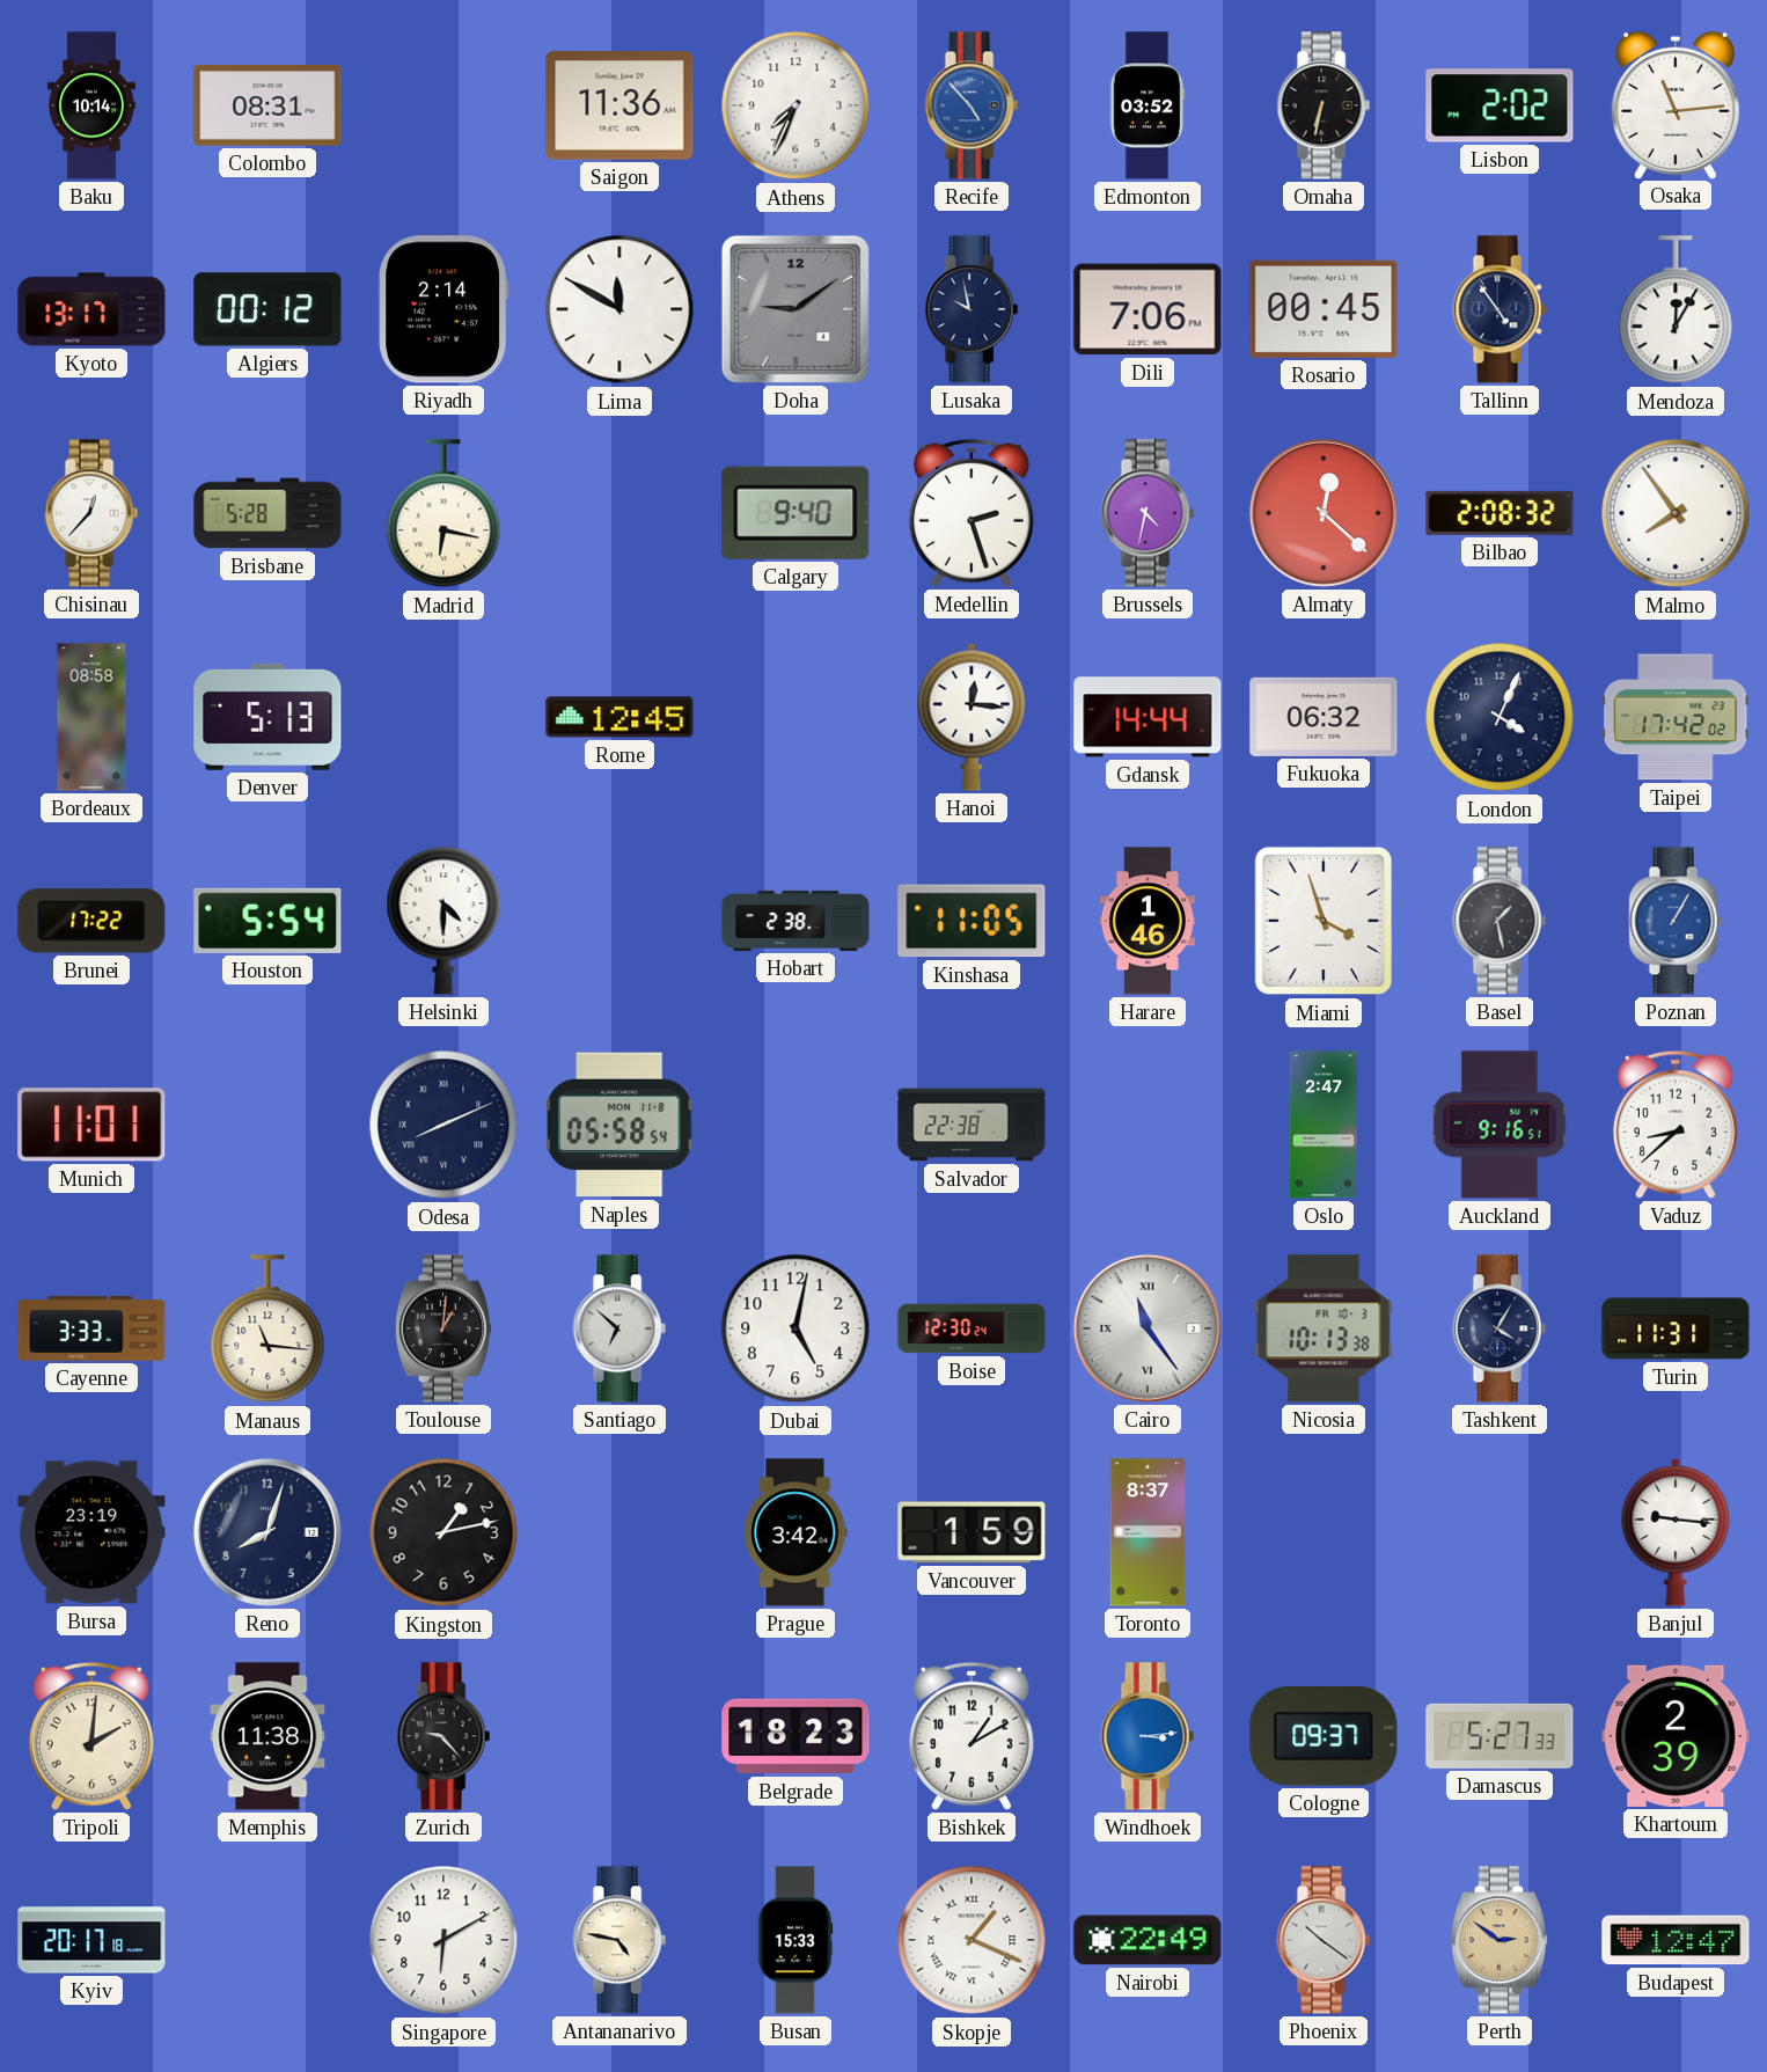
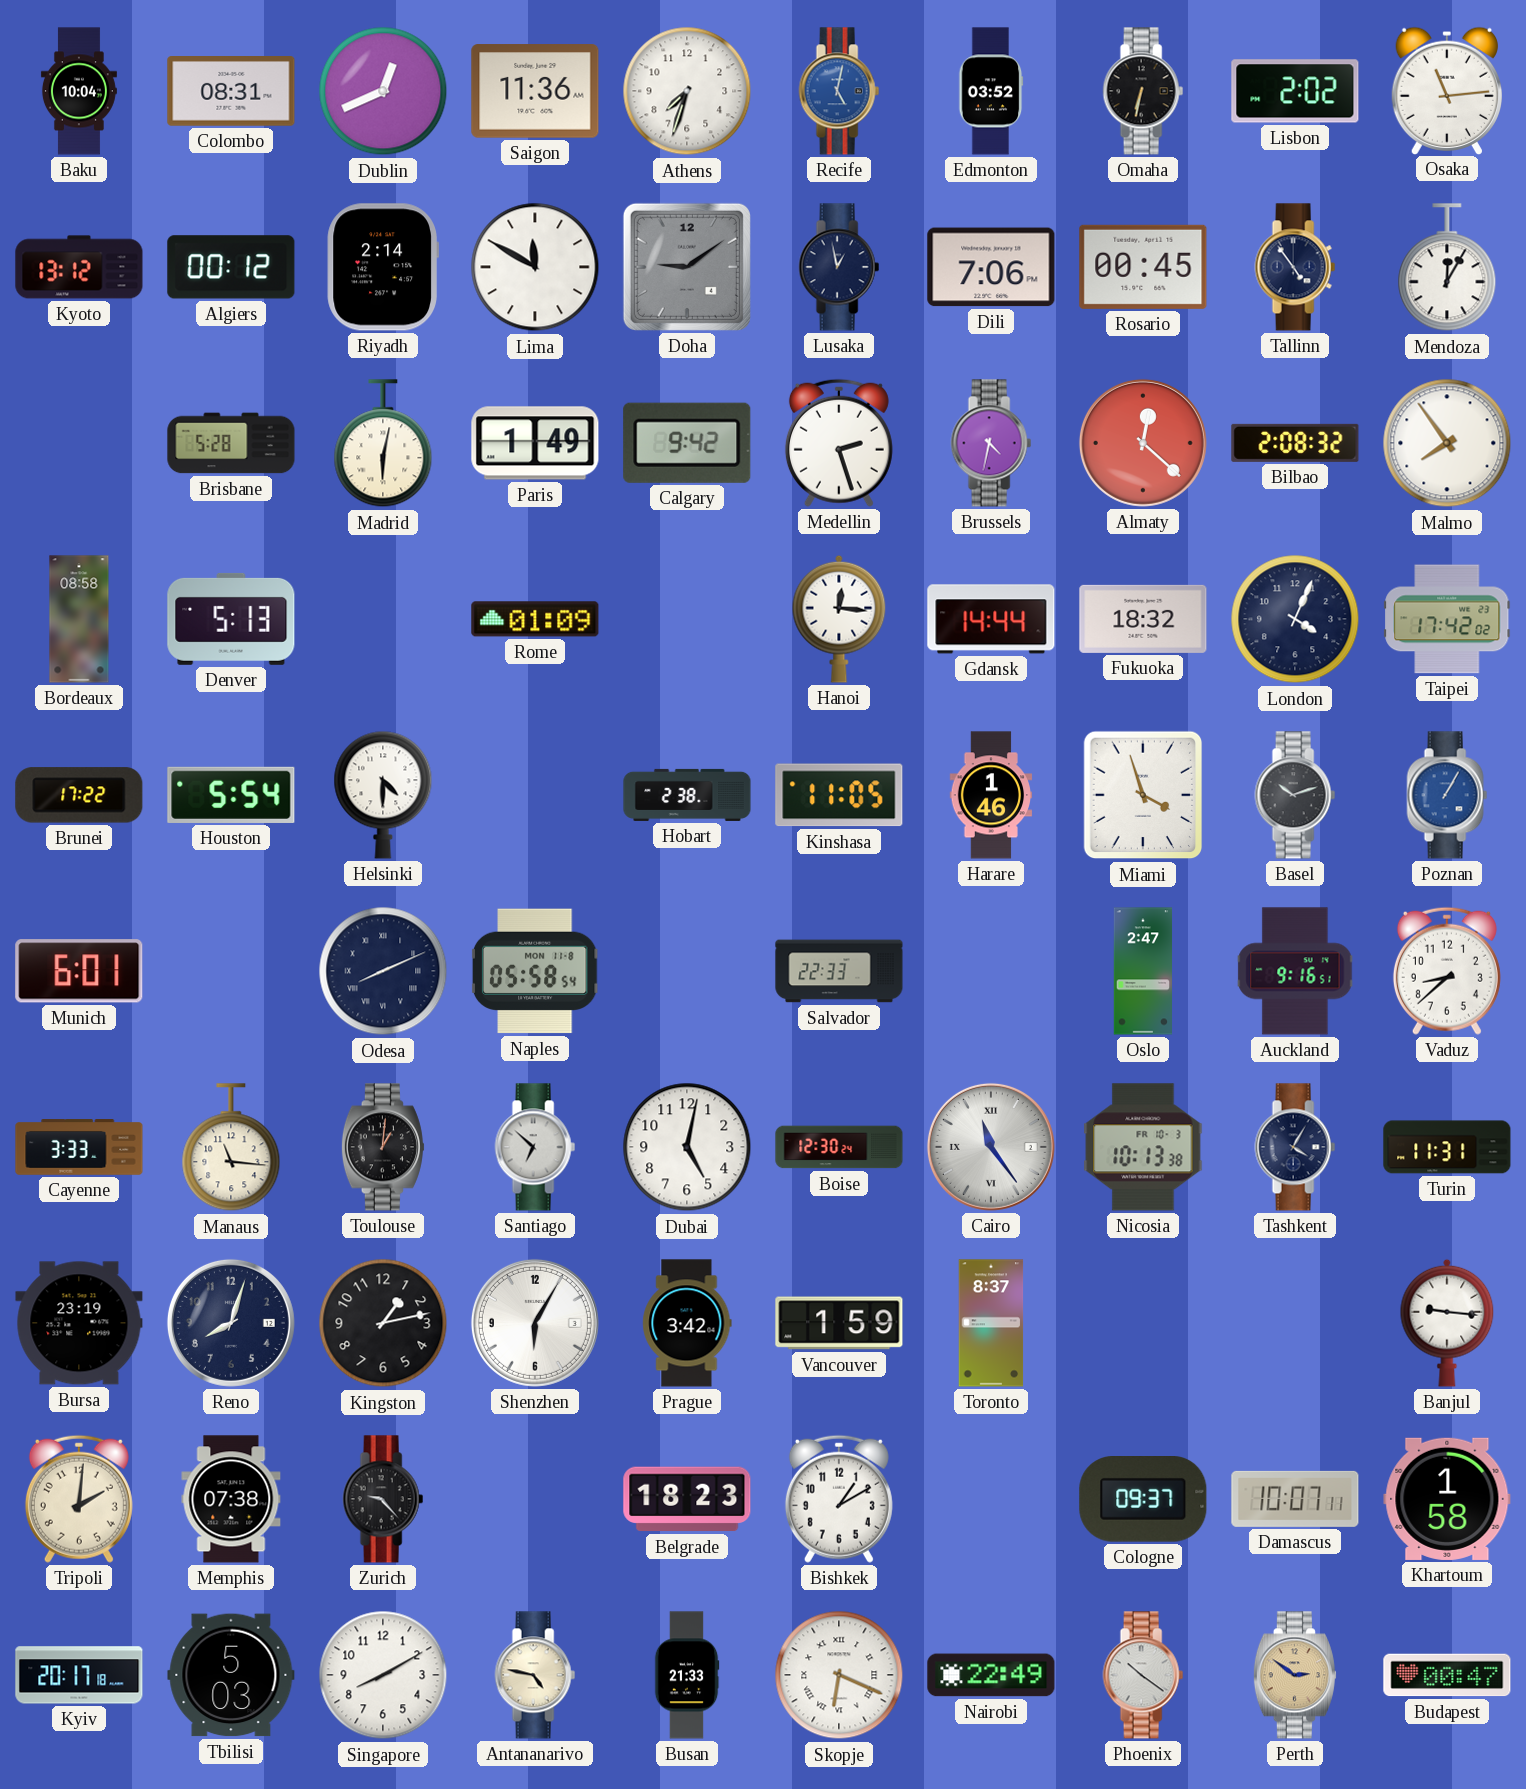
Baku: 10:14 -> 10:04
Dublin: none -> 12:41
Athens: 7:34 -> 7:33
Recife: 4:53 -> 5:02
Kyoto: 13:17 -> 13:12
Lusaka: 9:58 -> 12:58
Chisinau: 12:37 -> none
Madrid: 6:17 -> 6:02
Paris: none -> 1:49
Calgary: 9:40 -> 9:42
Rome: 12:45 -> 01:09
Fukuoka: 06:32 -> 18:32
Basel: 1:28 -> 10:12
Munich: 11:01 -> 6:01
Salvador: 22:38 -> 22:33
Shenzhen: none -> 6:05
Memphis: 11:38 -> 07:38
Windhoek: 3:14 -> none
Damascus: 5:27 -> 10:07
Khartoum: 2:39 -> 1:58
Tbilisi: none -> 5:03
Singapore: 6:10 -> 8:10
Busan: 15:33 -> 21:33
Skopje: 1:19 -> 6:19
Budapest: 12:47 -> 00:47
